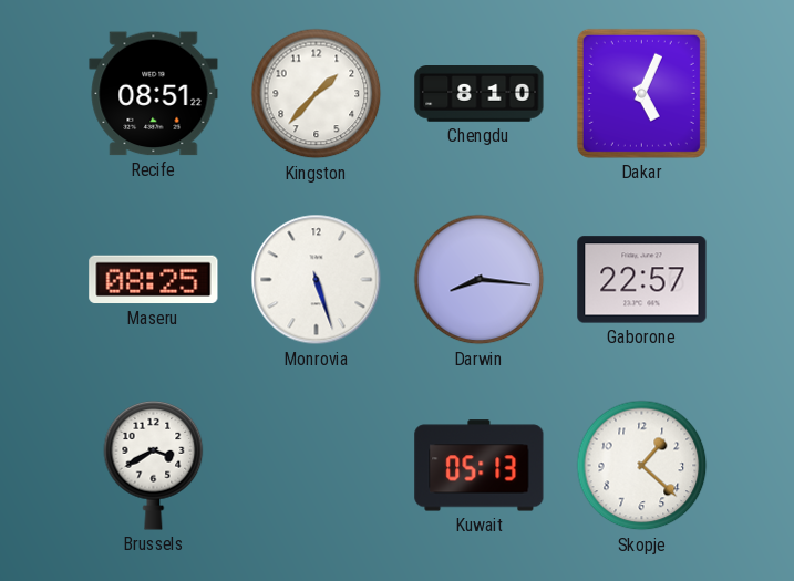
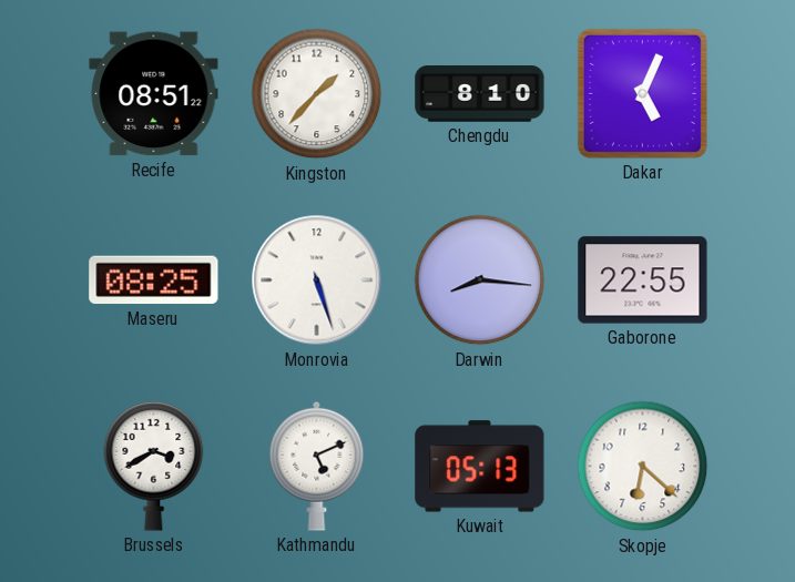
Gaborone: 22:57 -> 22:55
Kathmandu: none -> 5:11
Skopje: 1:22 -> 6:22
